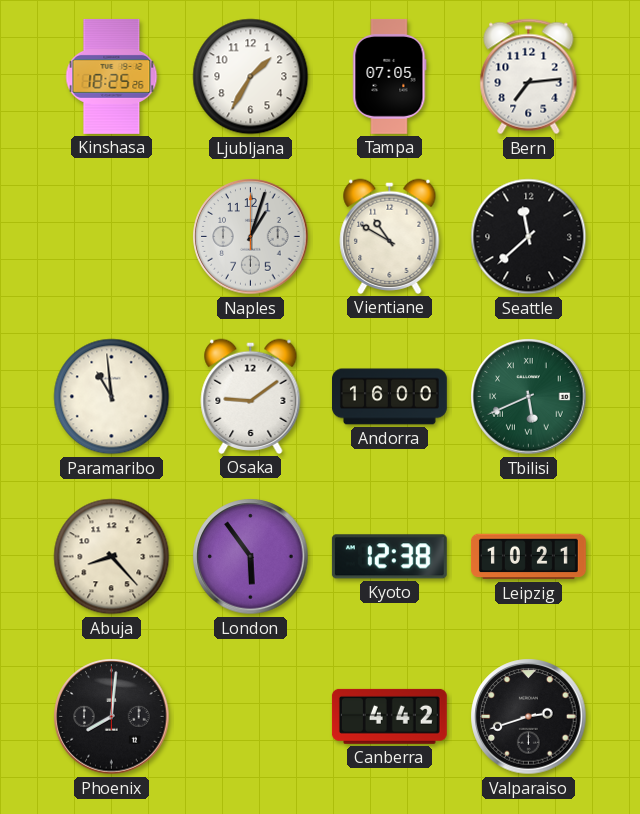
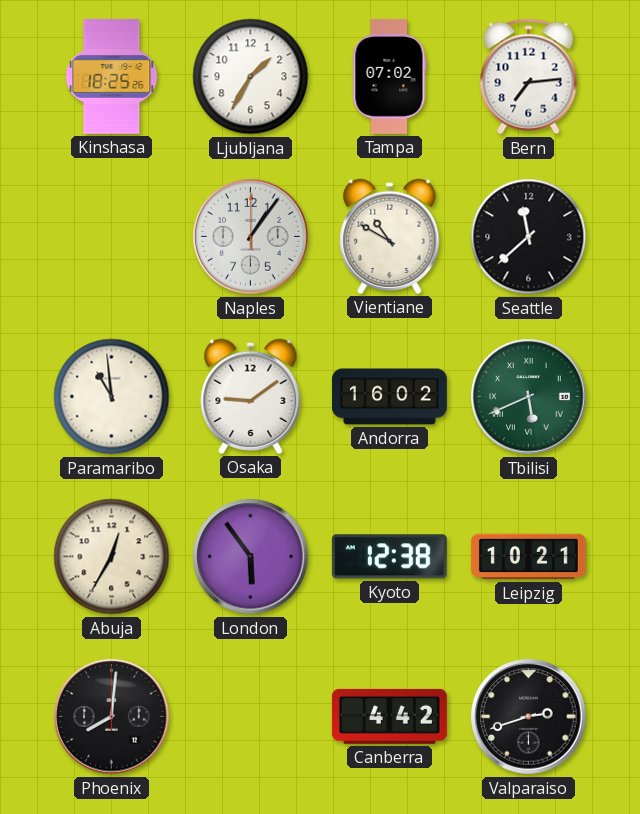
Tampa: 07:05 -> 07:02
Naples: 1:03 -> 1:06
Andorra: 16:00 -> 16:02
Abuja: 8:23 -> 12:35
